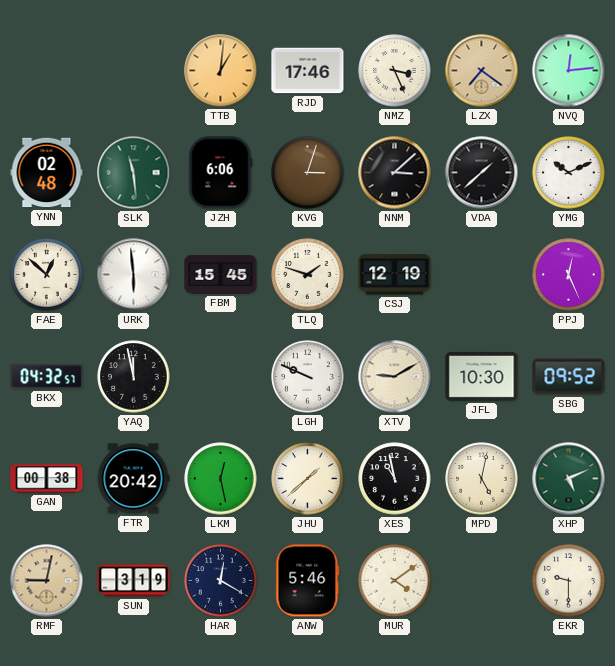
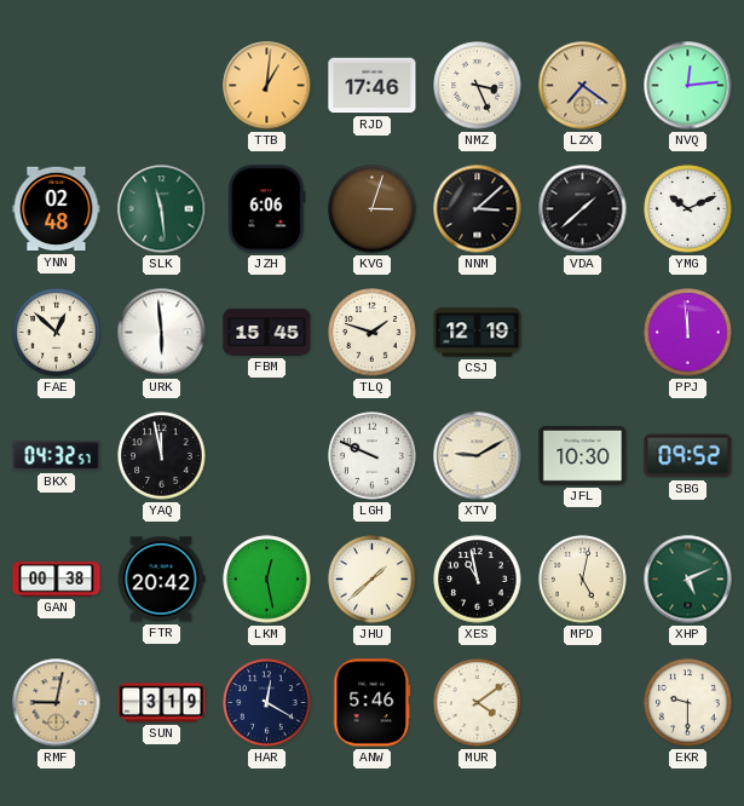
PPJ: 12:26 -> 11:59
